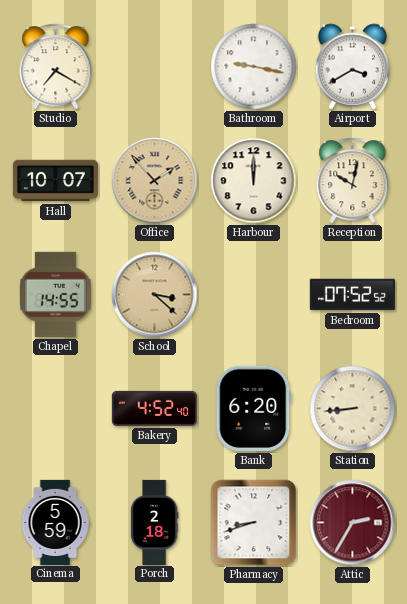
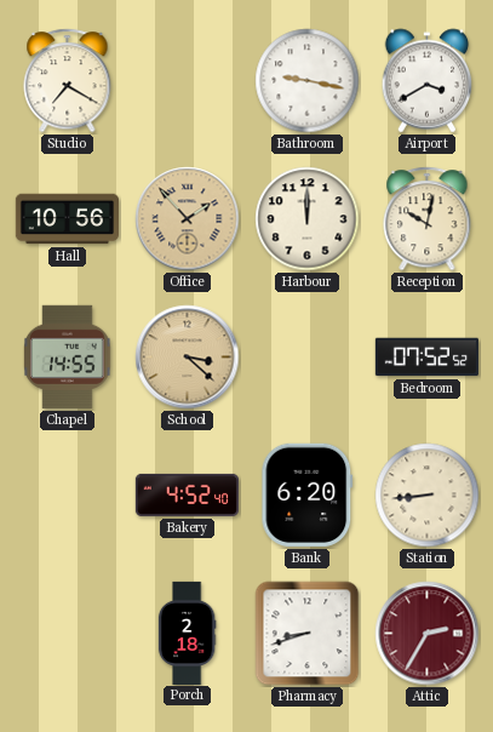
Hall: 10:07 -> 10:56
Cinema: 5:59 -> none
